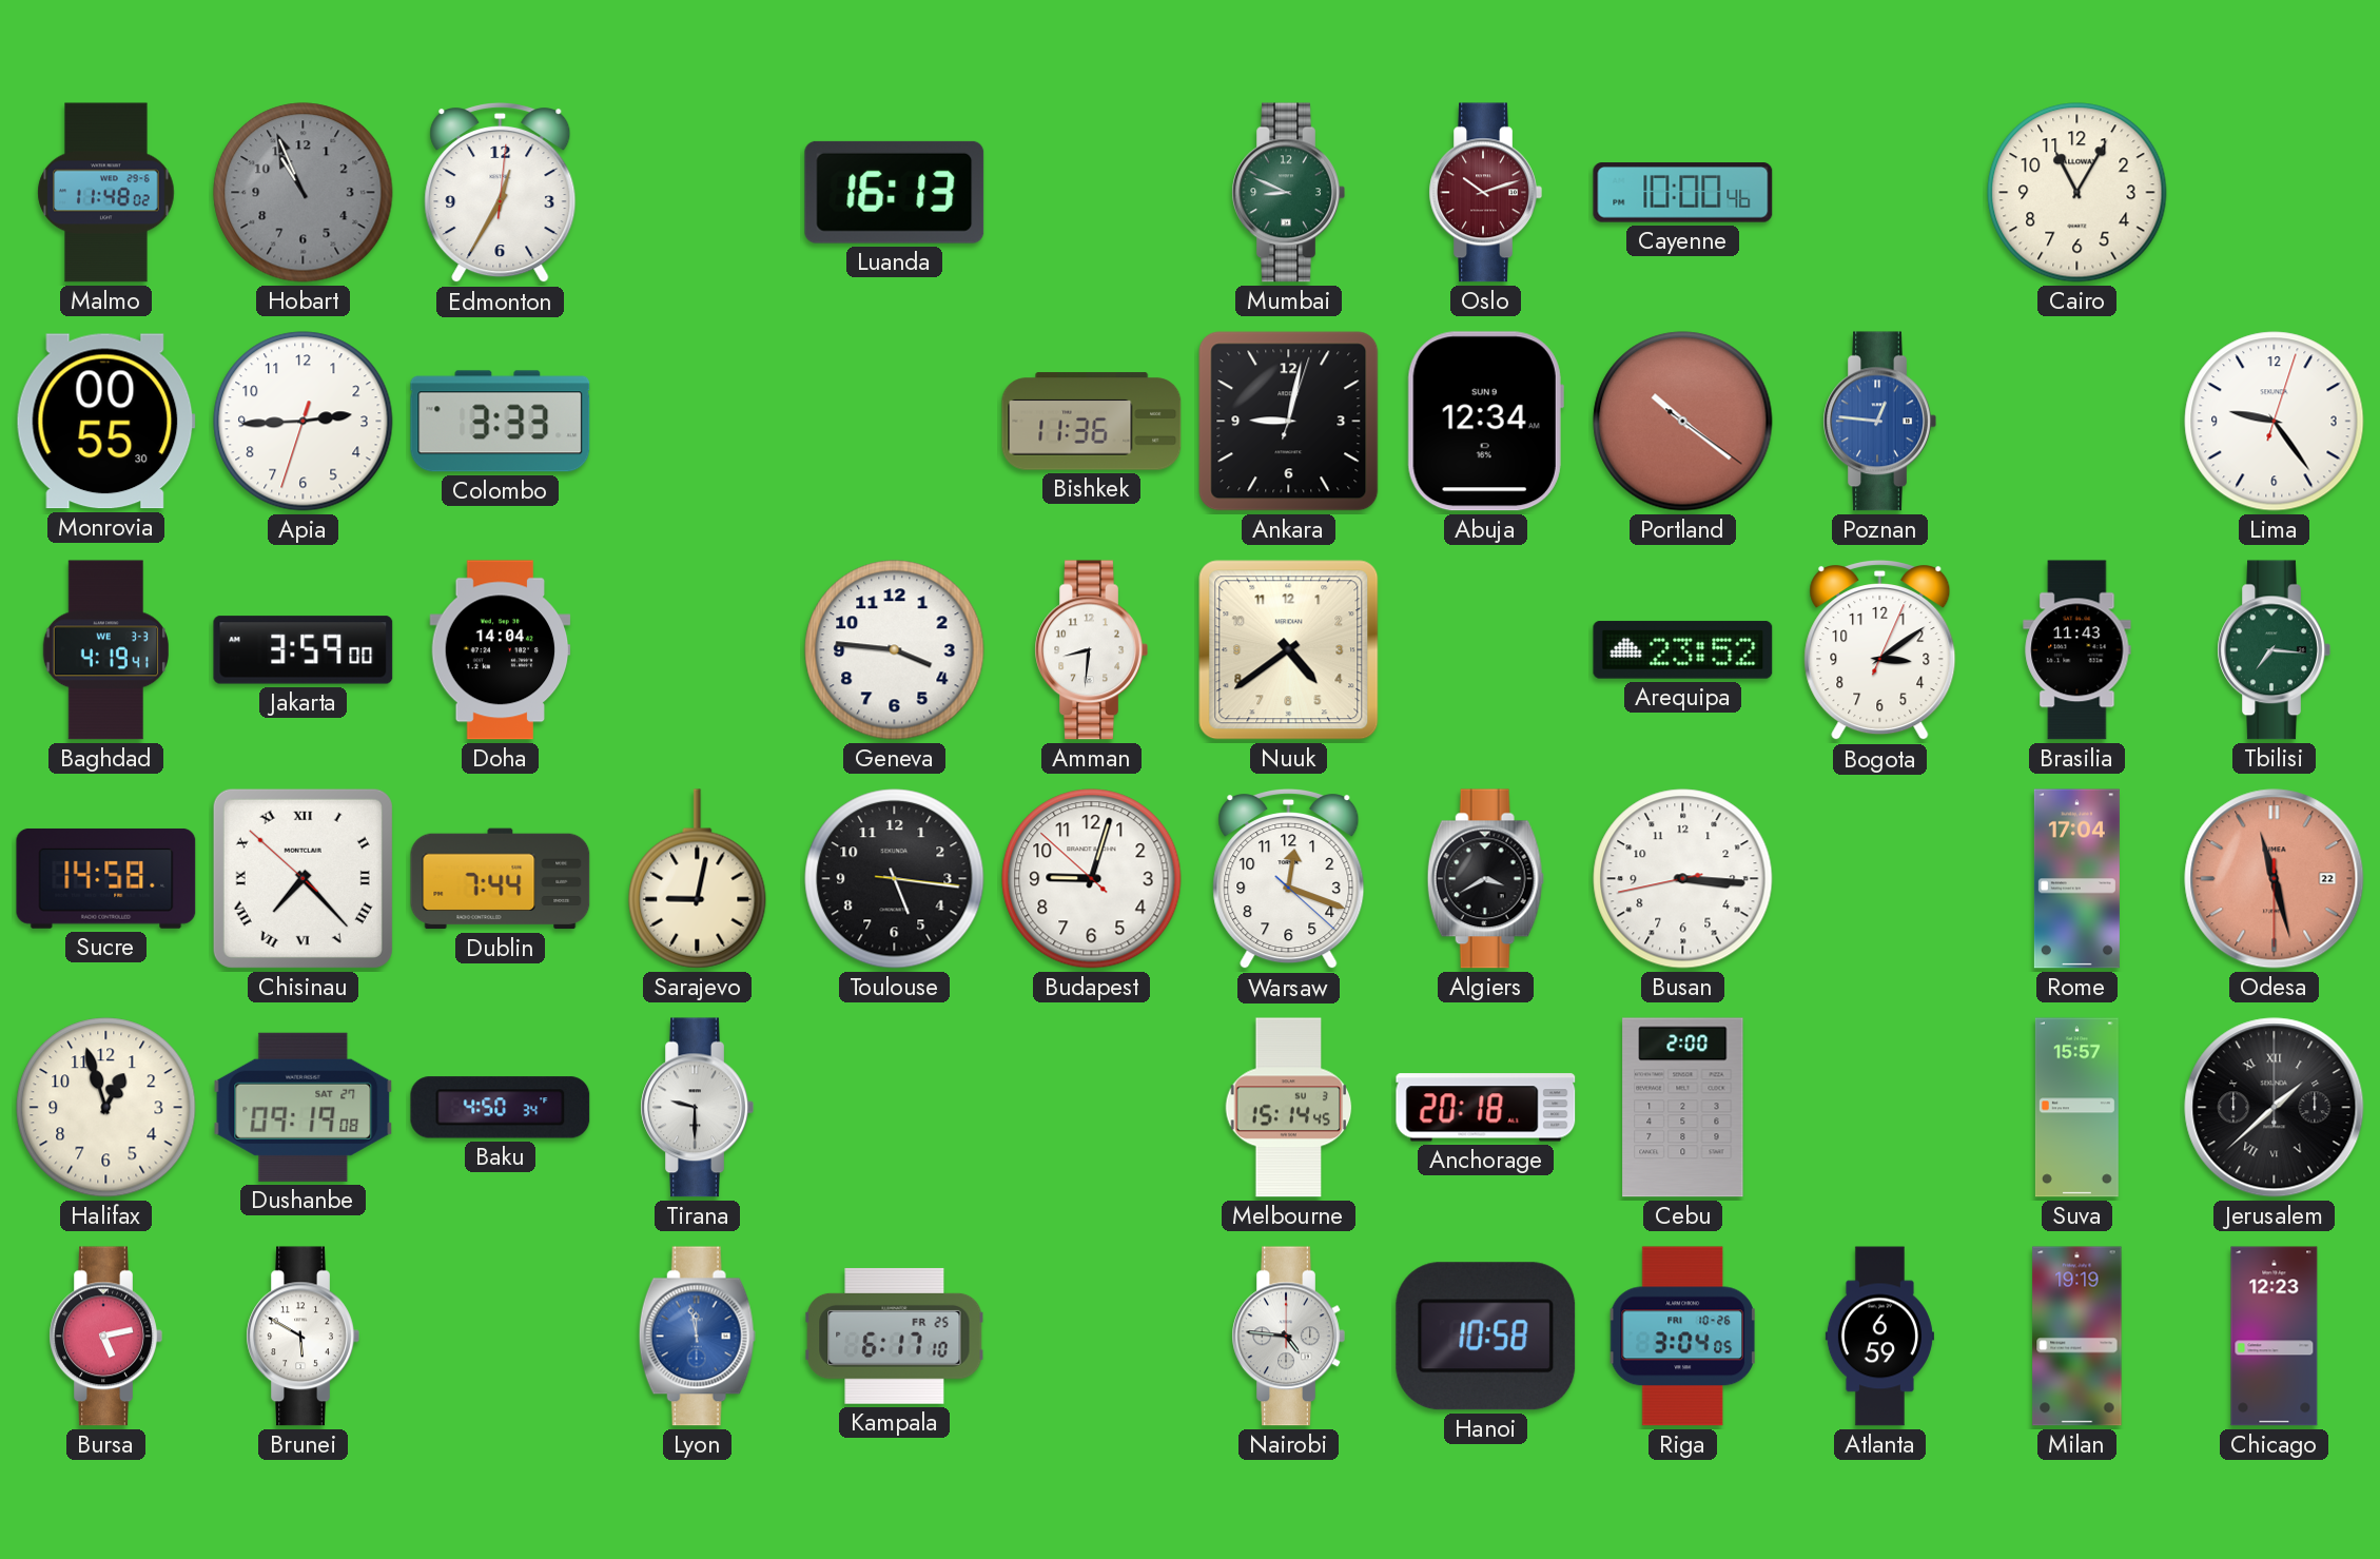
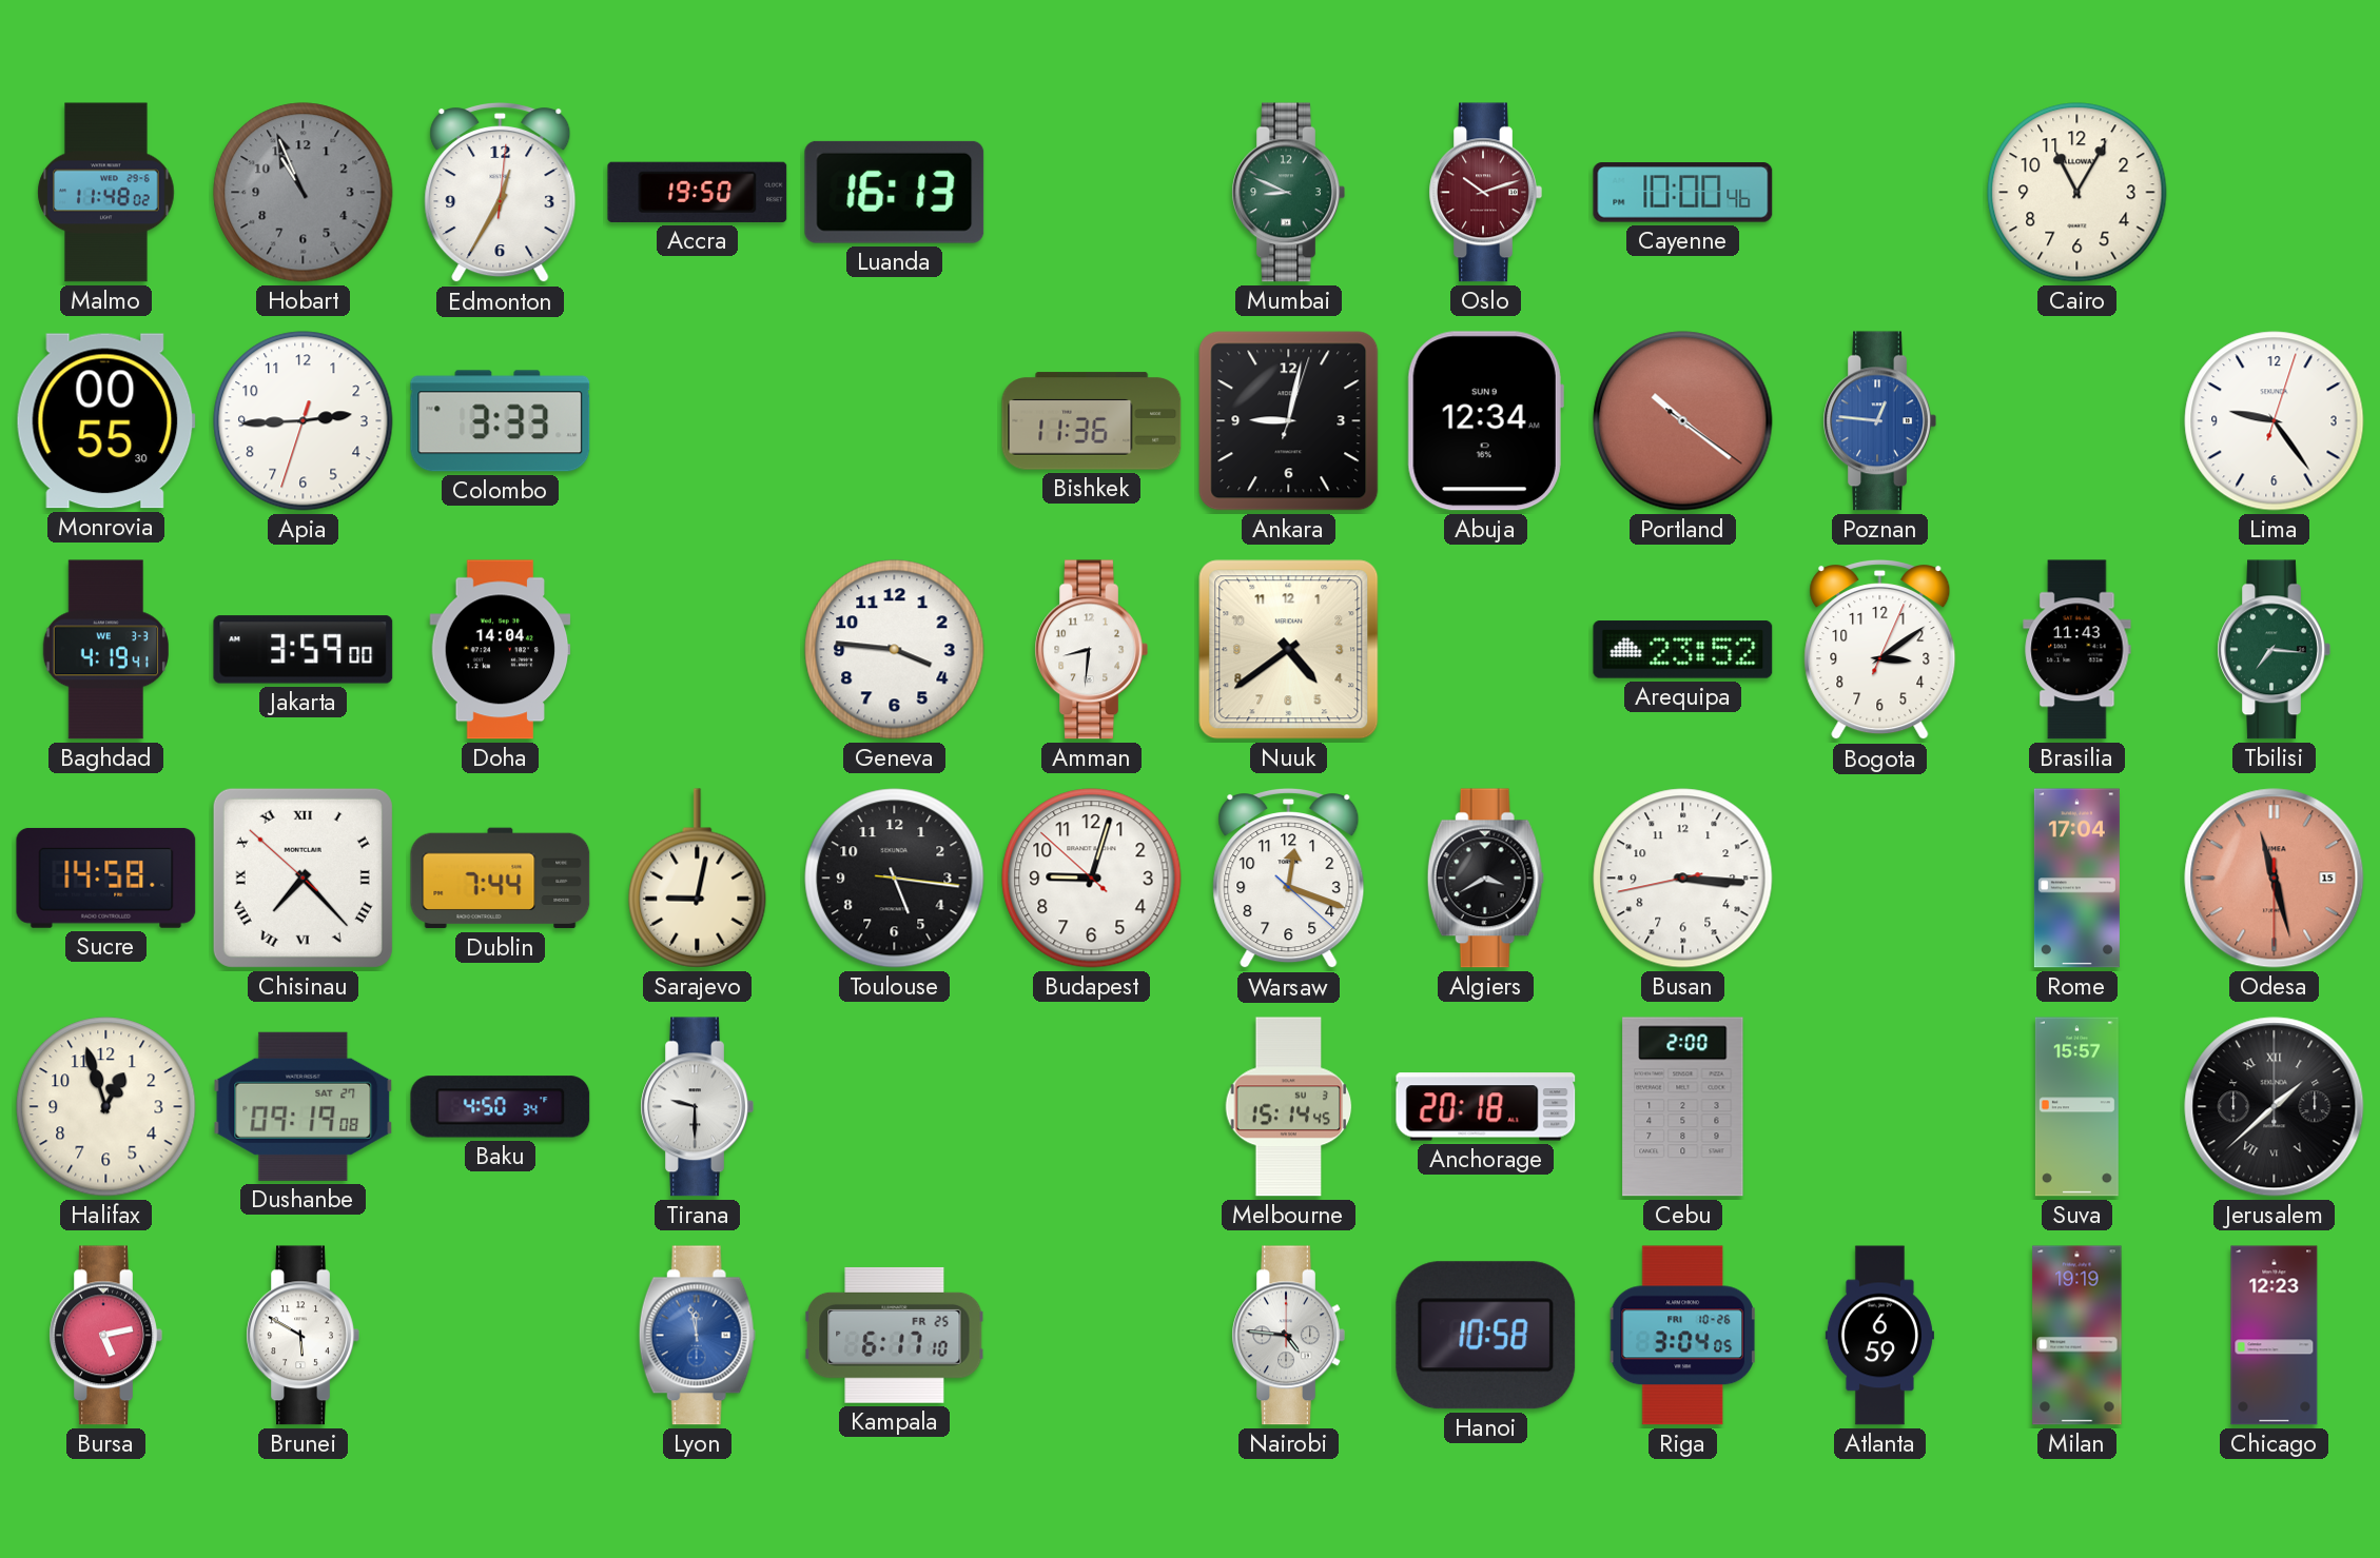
Accra: none -> 19:50
Odesa date: 22 -> 15
